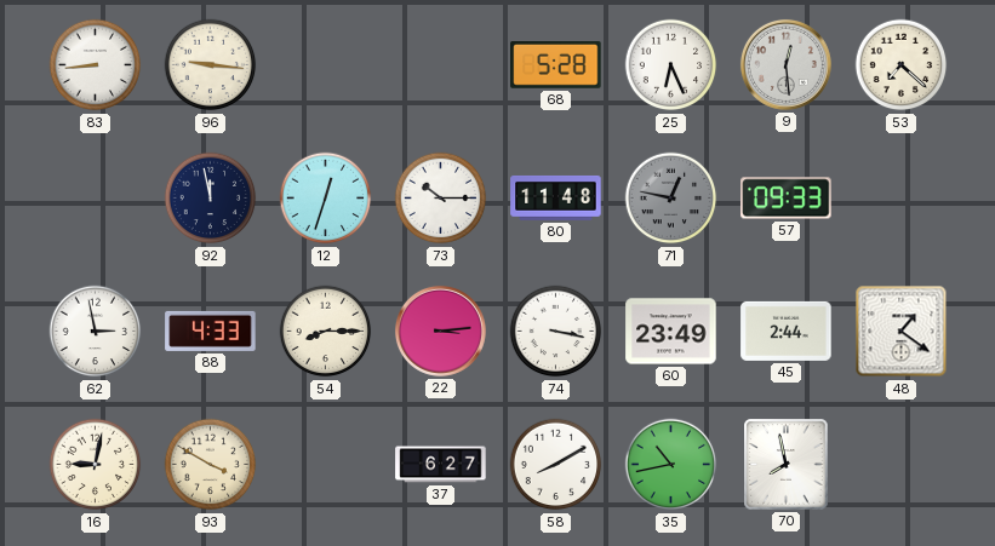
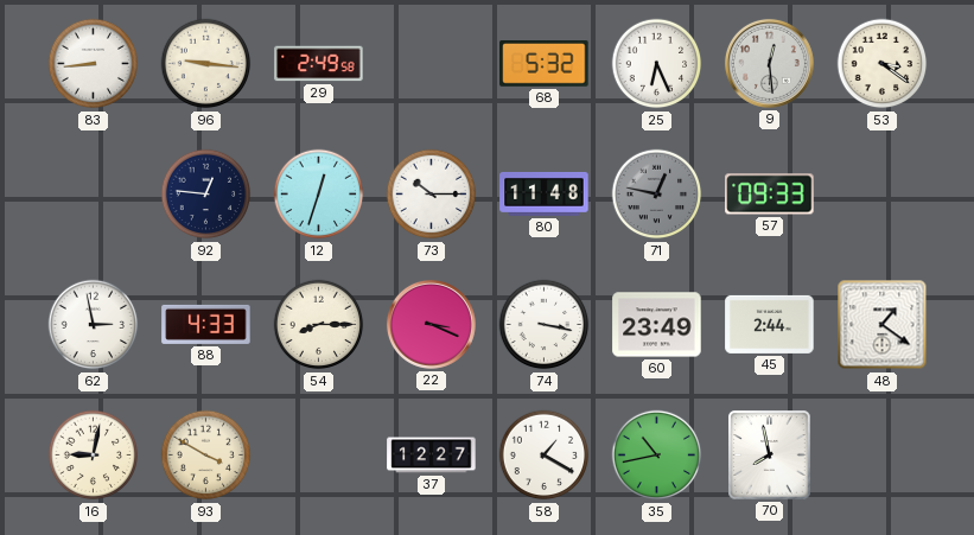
29: none -> 2:49
68: 5:28 -> 5:32
53: 7:22 -> 3:21
92: 11:58 -> 12:46
22: 3:14 -> 3:19
37: 6:27 -> 12:27
58: 8:10 -> 1:20
